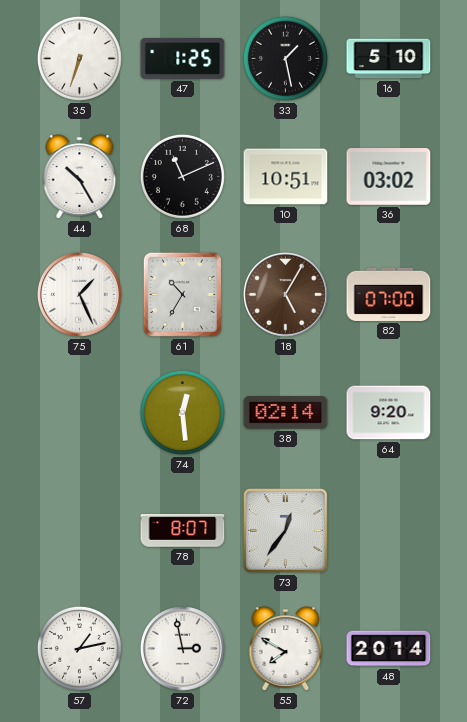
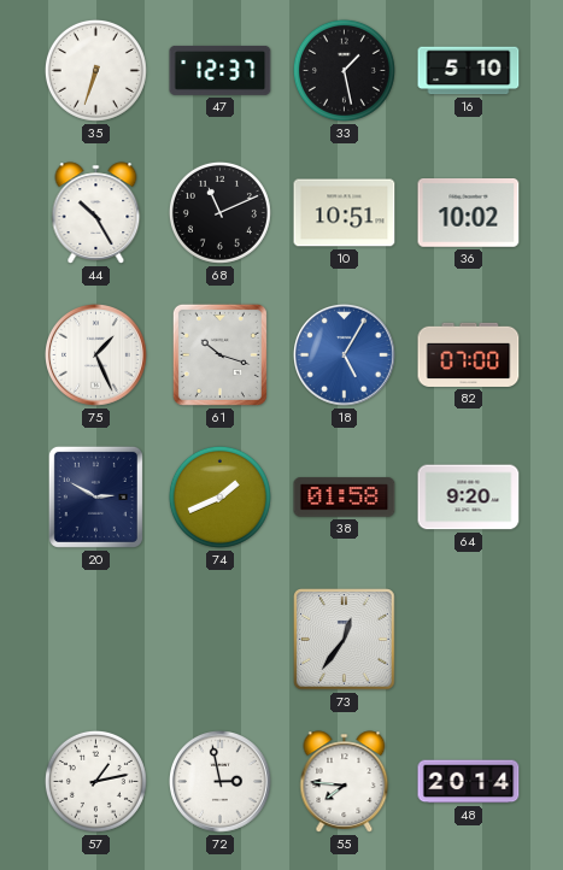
47: 1:25 -> 12:37
36: 03:02 -> 10:02
61: 10:35 -> 10:18
18 dial: brown -> blue
20: none -> 2:50
74: 12:29 -> 1:41
38: 02:14 -> 01:58
78: 8:07 -> none
55: 7:50 -> 7:46
